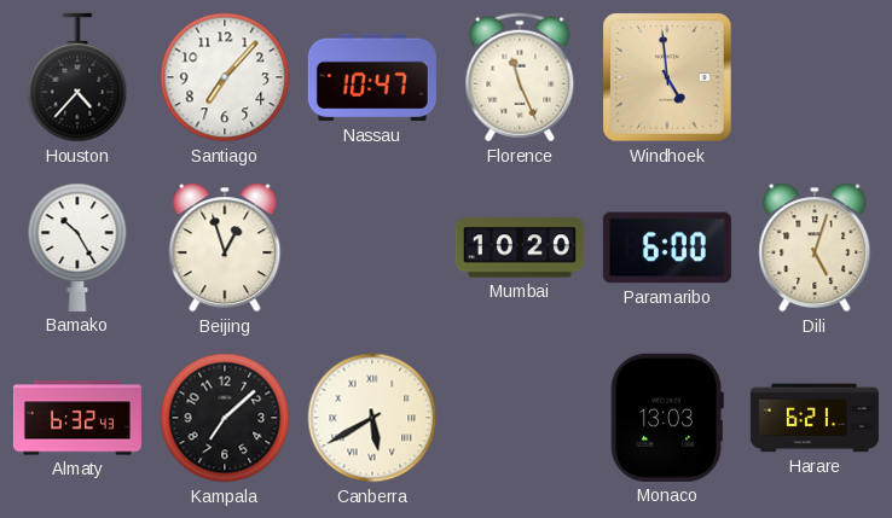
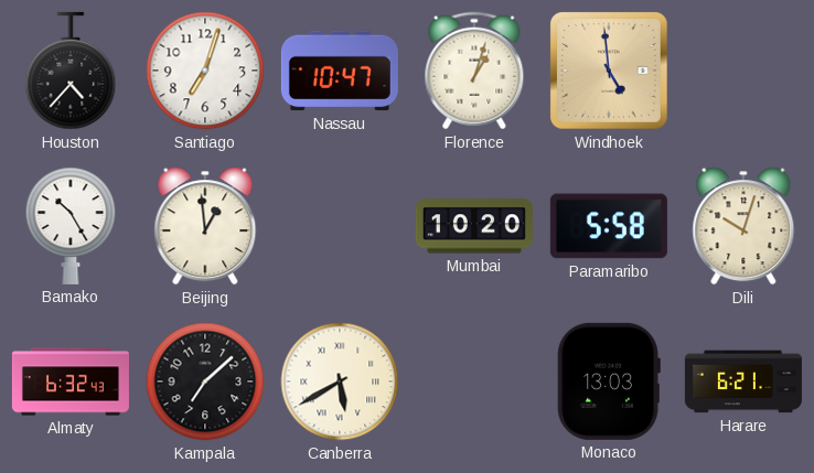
Santiago: 7:07 -> 7:03
Florence: 11:26 -> 1:03
Beijing: 12:57 -> 12:59
Paramaribo: 6:00 -> 5:58
Dili: 5:03 -> 10:03
